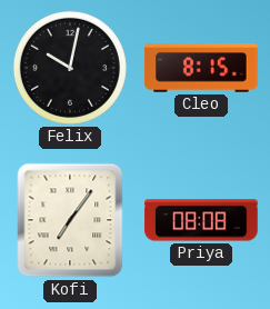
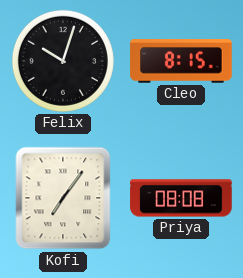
Felix: 10:02 -> 10:03
